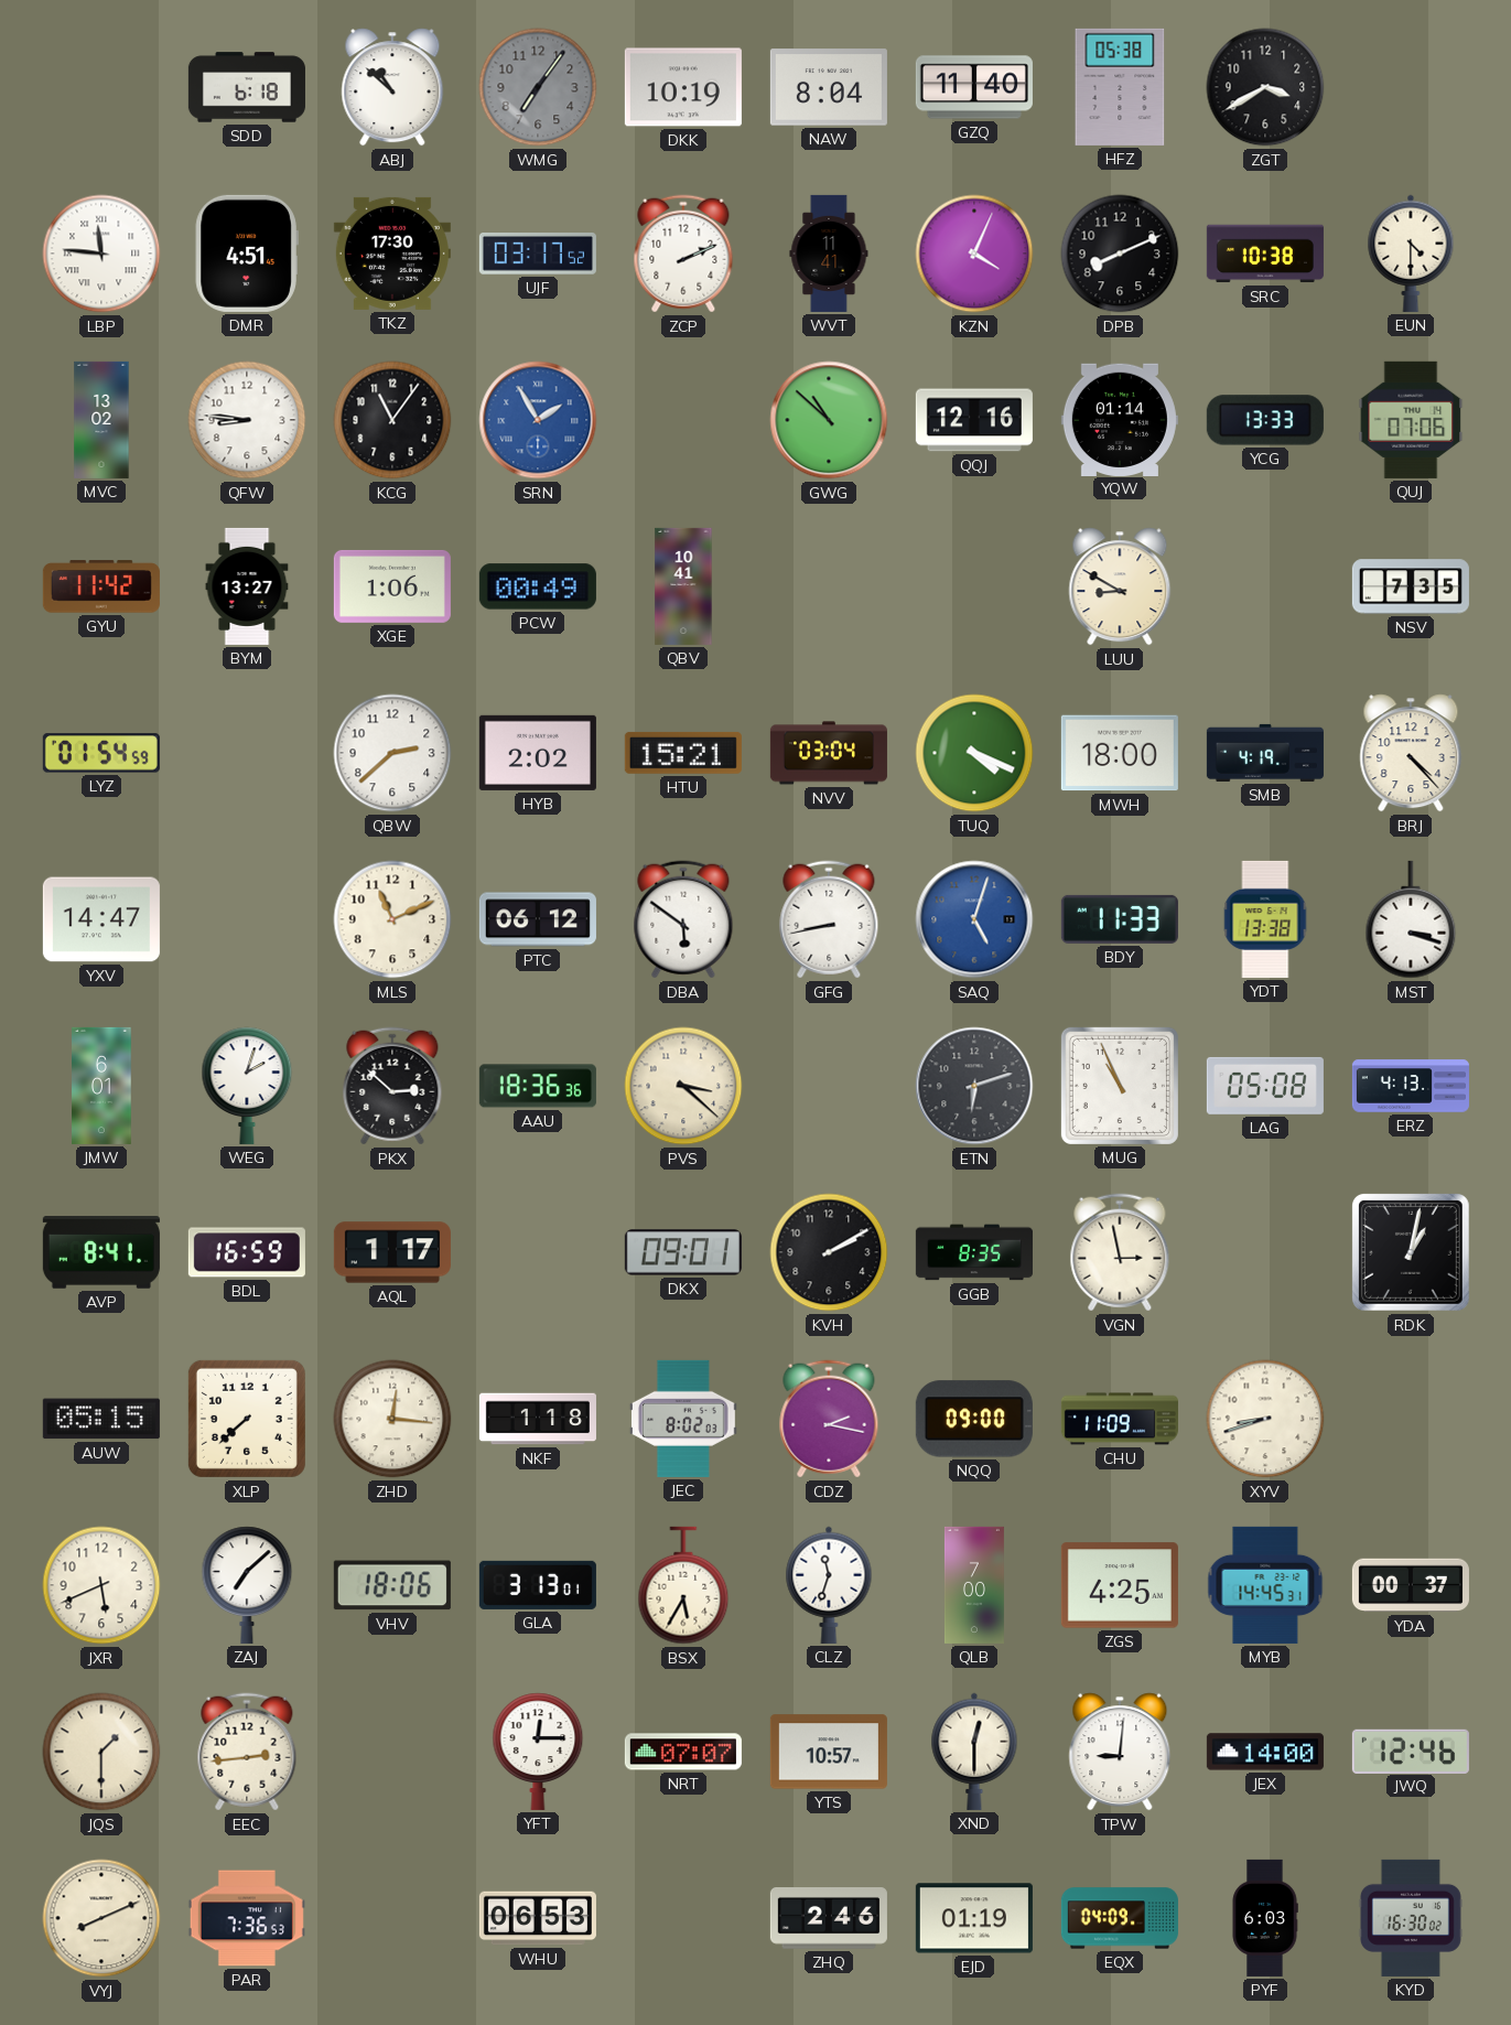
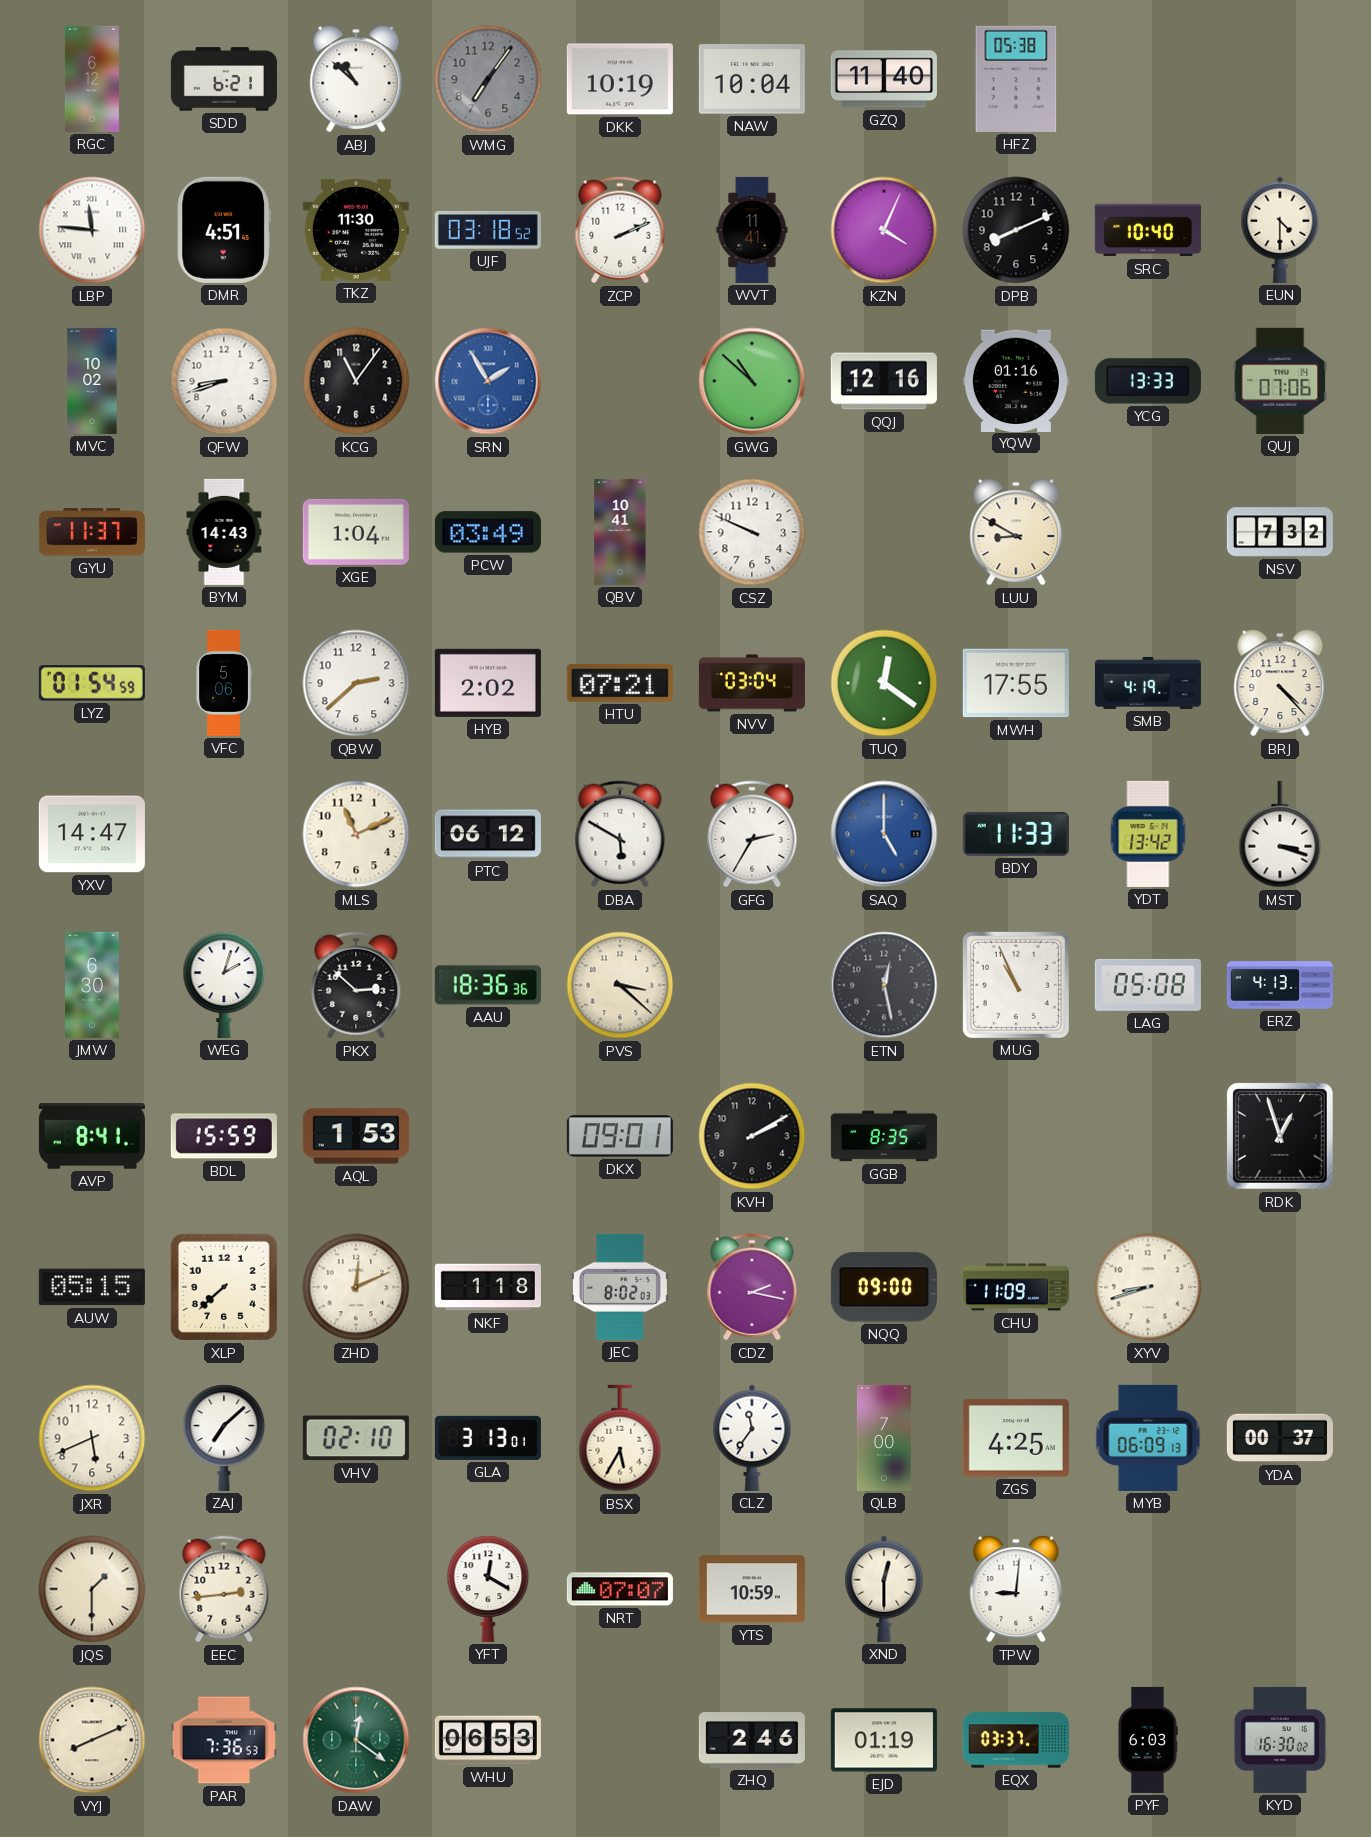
RGC: none -> 6:12
SDD: 6:18 -> 6:21
NAW: 8:04 -> 10:04
ZGT: 3:40 -> none
TKZ: 17:30 -> 11:30
UJF: 03:17 -> 03:18
SRC: 10:38 -> 10:40
MVC: 13:02 -> 10:02
QFW: 8:46 -> 8:42
YQW: 01:14 -> 01:16
GYU: 11:42 -> 11:37
BYM: 13:27 -> 14:43
XGE: 1:06 -> 1:04
PCW: 00:49 -> 03:49
CSZ: none -> 9:49
NSV: 7:35 -> 7:32
VFC: none -> 5:06
HTU: 15:21 -> 07:21
TUQ: 4:19 -> 12:21
MWH: 18:00 -> 17:55
DBA: 5:51 -> 5:50
GFG: 8:43 -> 2:35
SAQ: 5:03 -> 5:00
YDT: 13:38 -> 13:42
JMW: 6:01 -> 6:30
ETN: 6:12 -> 12:28
BDL: 16:59 -> 15:59
AQL: 1:17 -> 1:53
VGN: 2:58 -> none
RDK: 1:02 -> 12:57
ZHD: 12:16 -> 12:11
VHV: 18:06 -> 02:10
CLZ: 11:33 -> 11:36
MYB: 14:45 -> 06:09
YFT: 12:15 -> 12:20
YTS: 10:57 -> 10:59
JEX: 14:00 -> none
JWQ: 12:46 -> none
DAW: none -> 12:21
EQX: 04:09 -> 03:37
